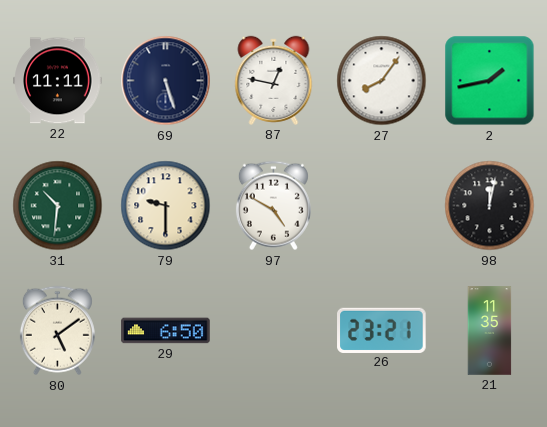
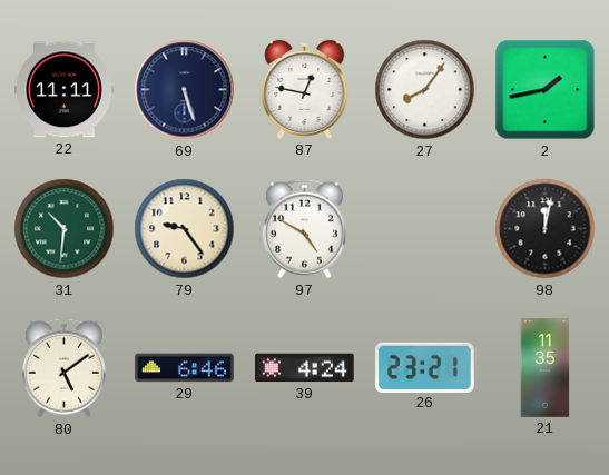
79: 9:30 -> 9:24
29: 6:50 -> 6:46
39: none -> 4:24
